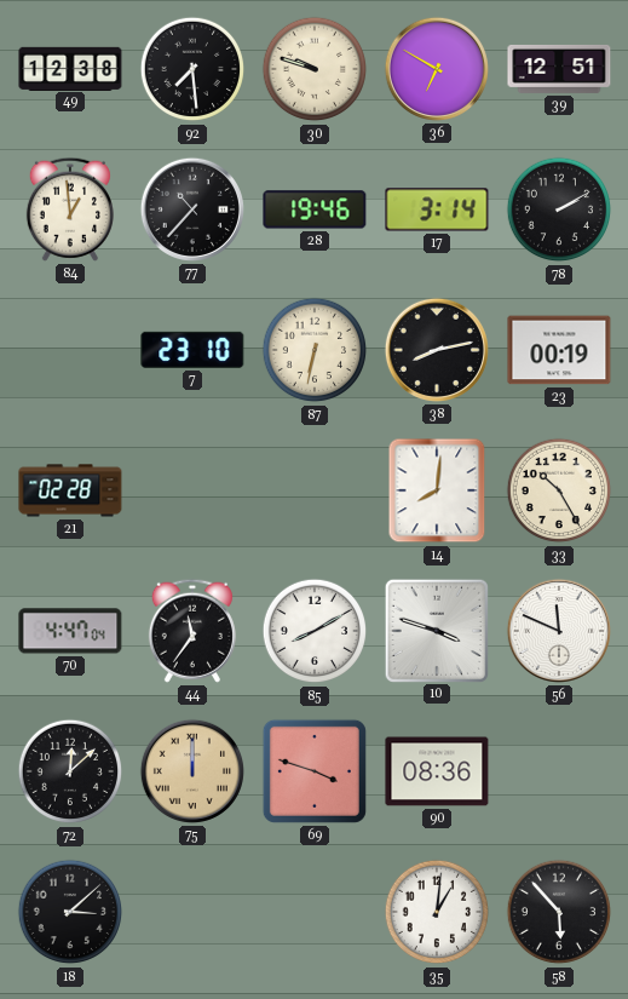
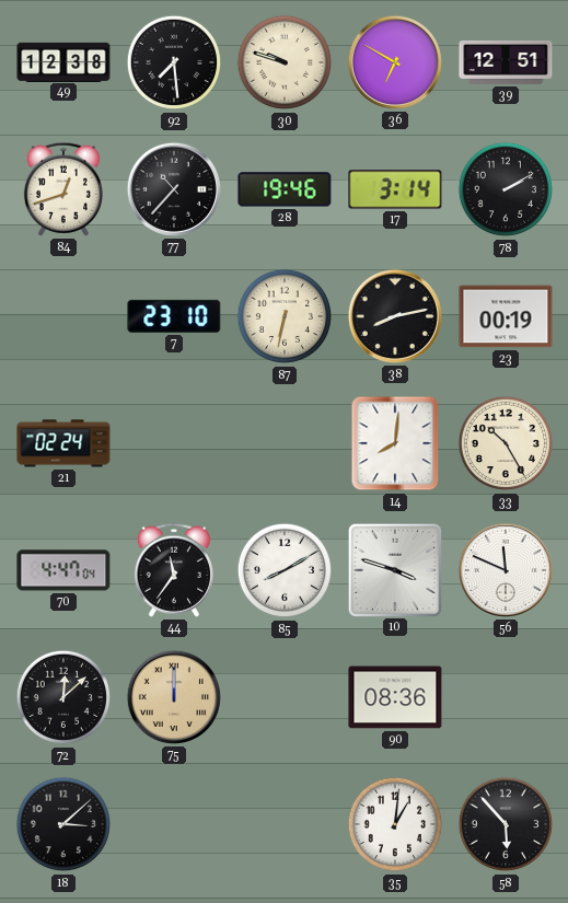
84: 12:59 -> 12:42
21: 02:28 -> 02:24
69: 3:48 -> none
